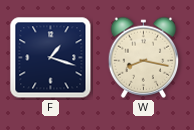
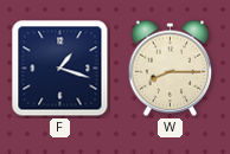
W: 8:17 -> 8:15
